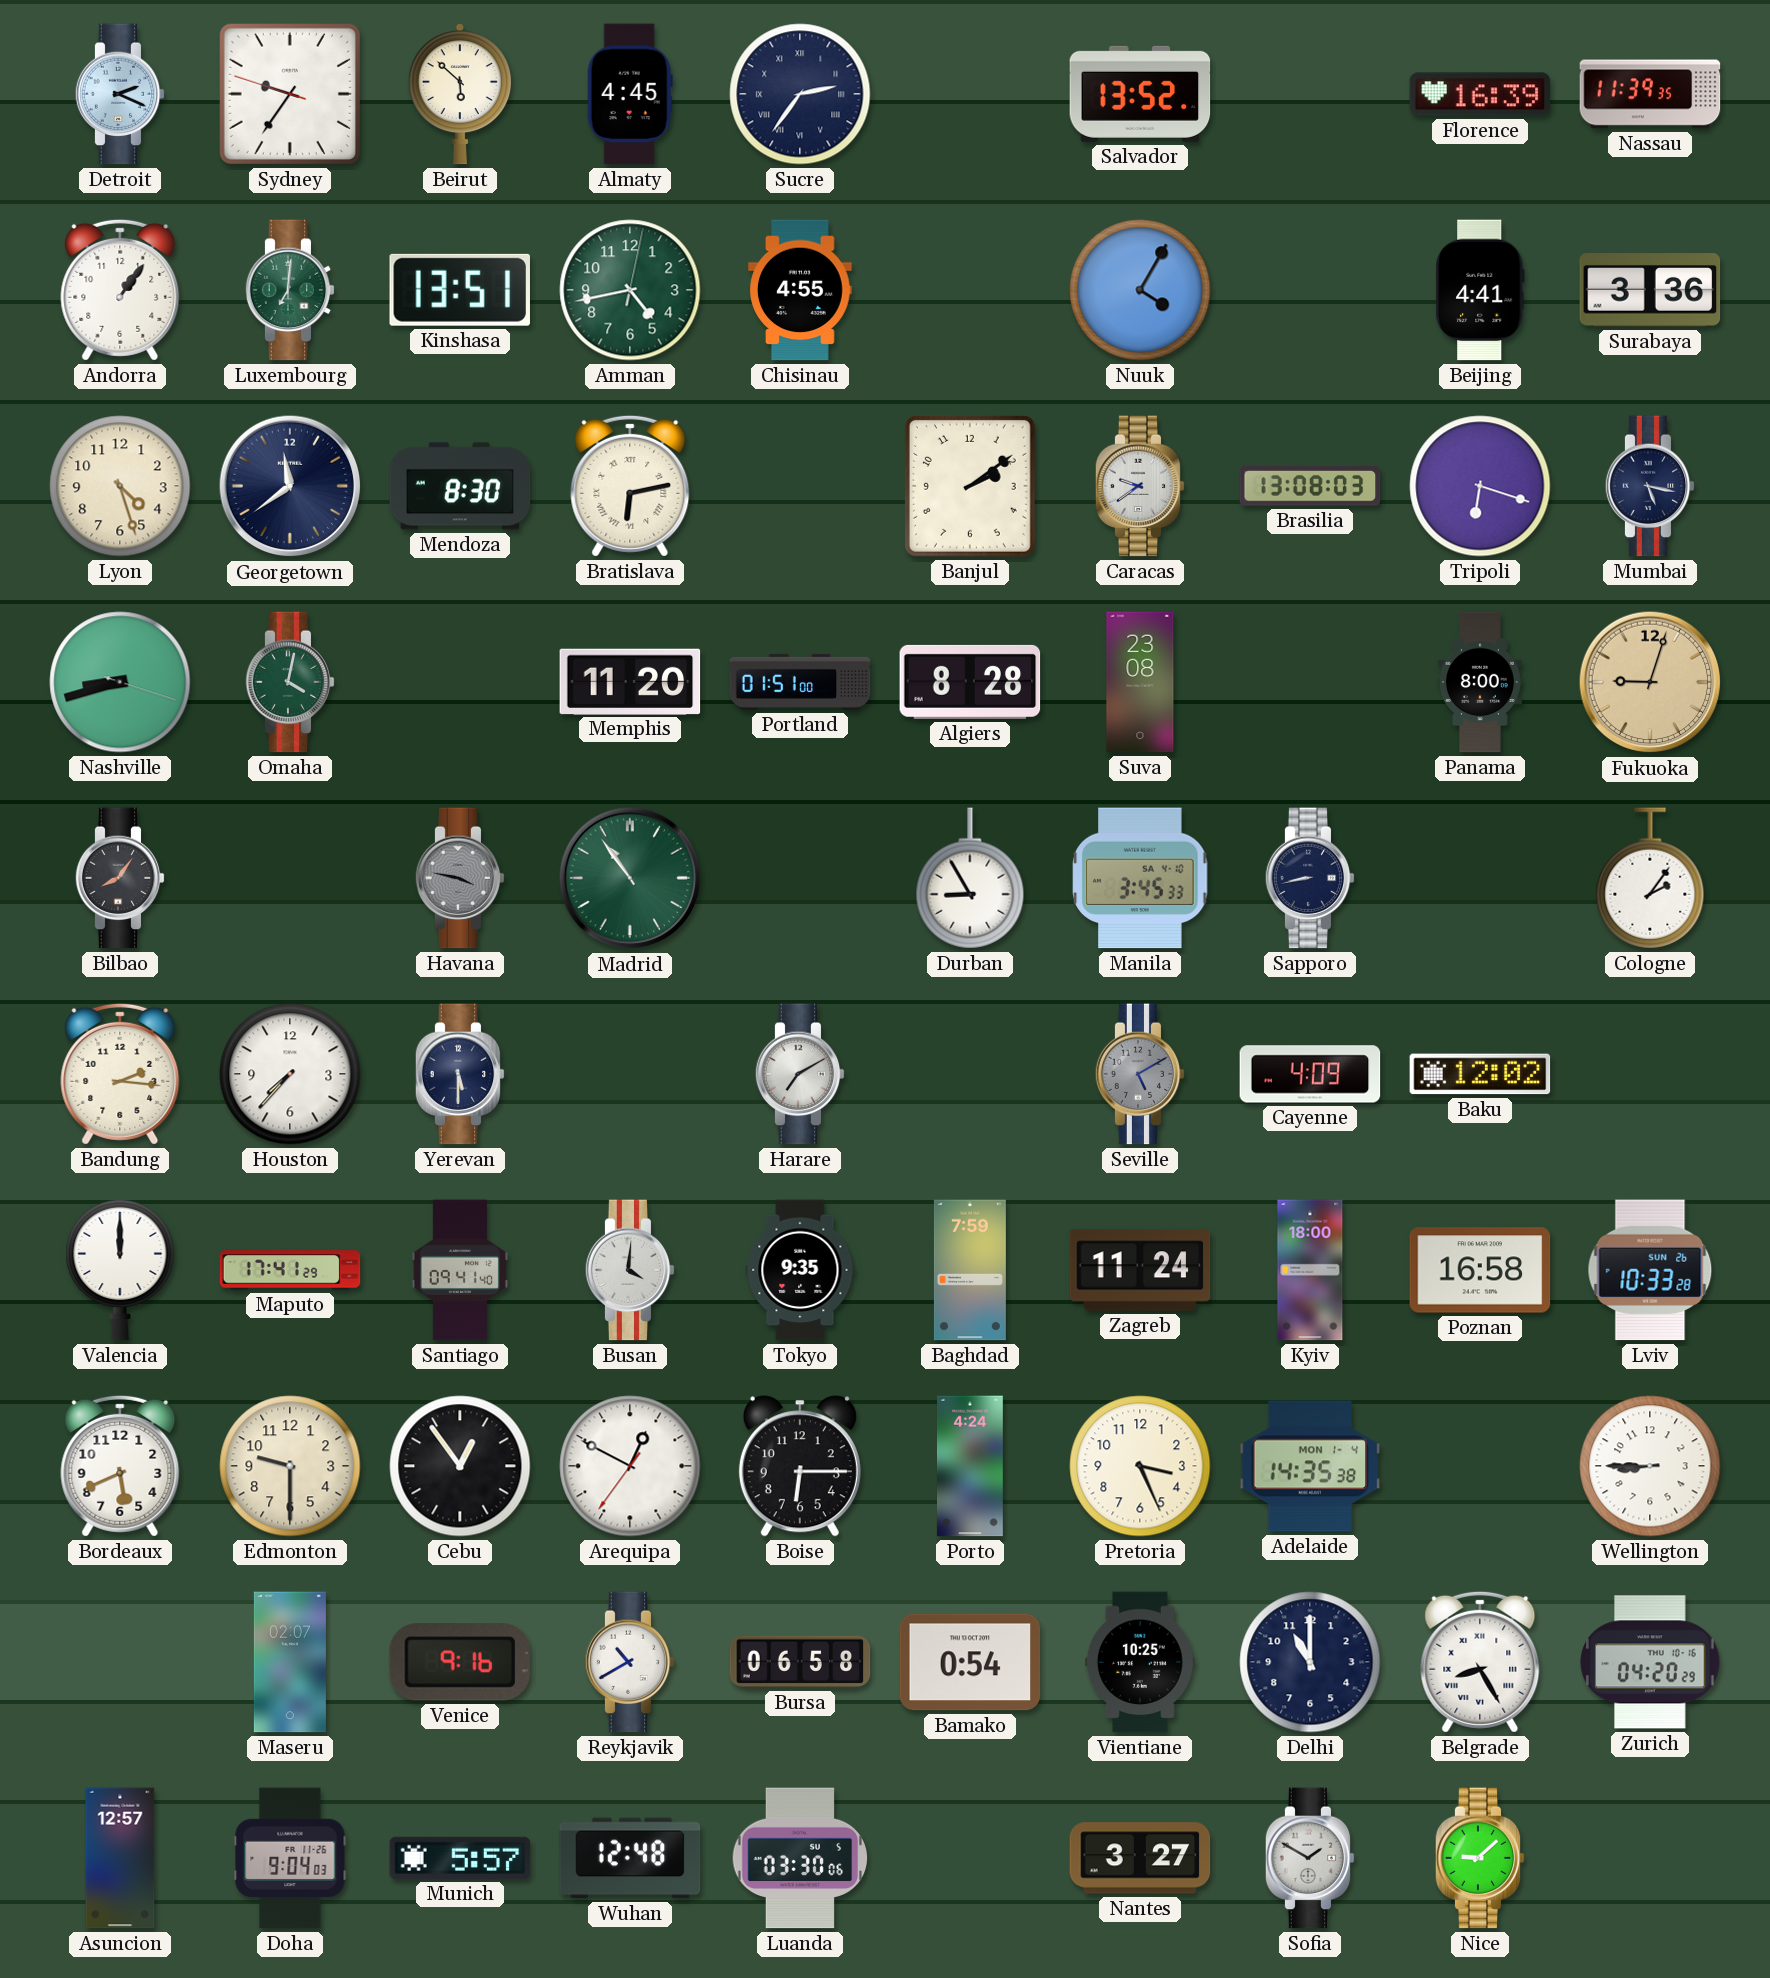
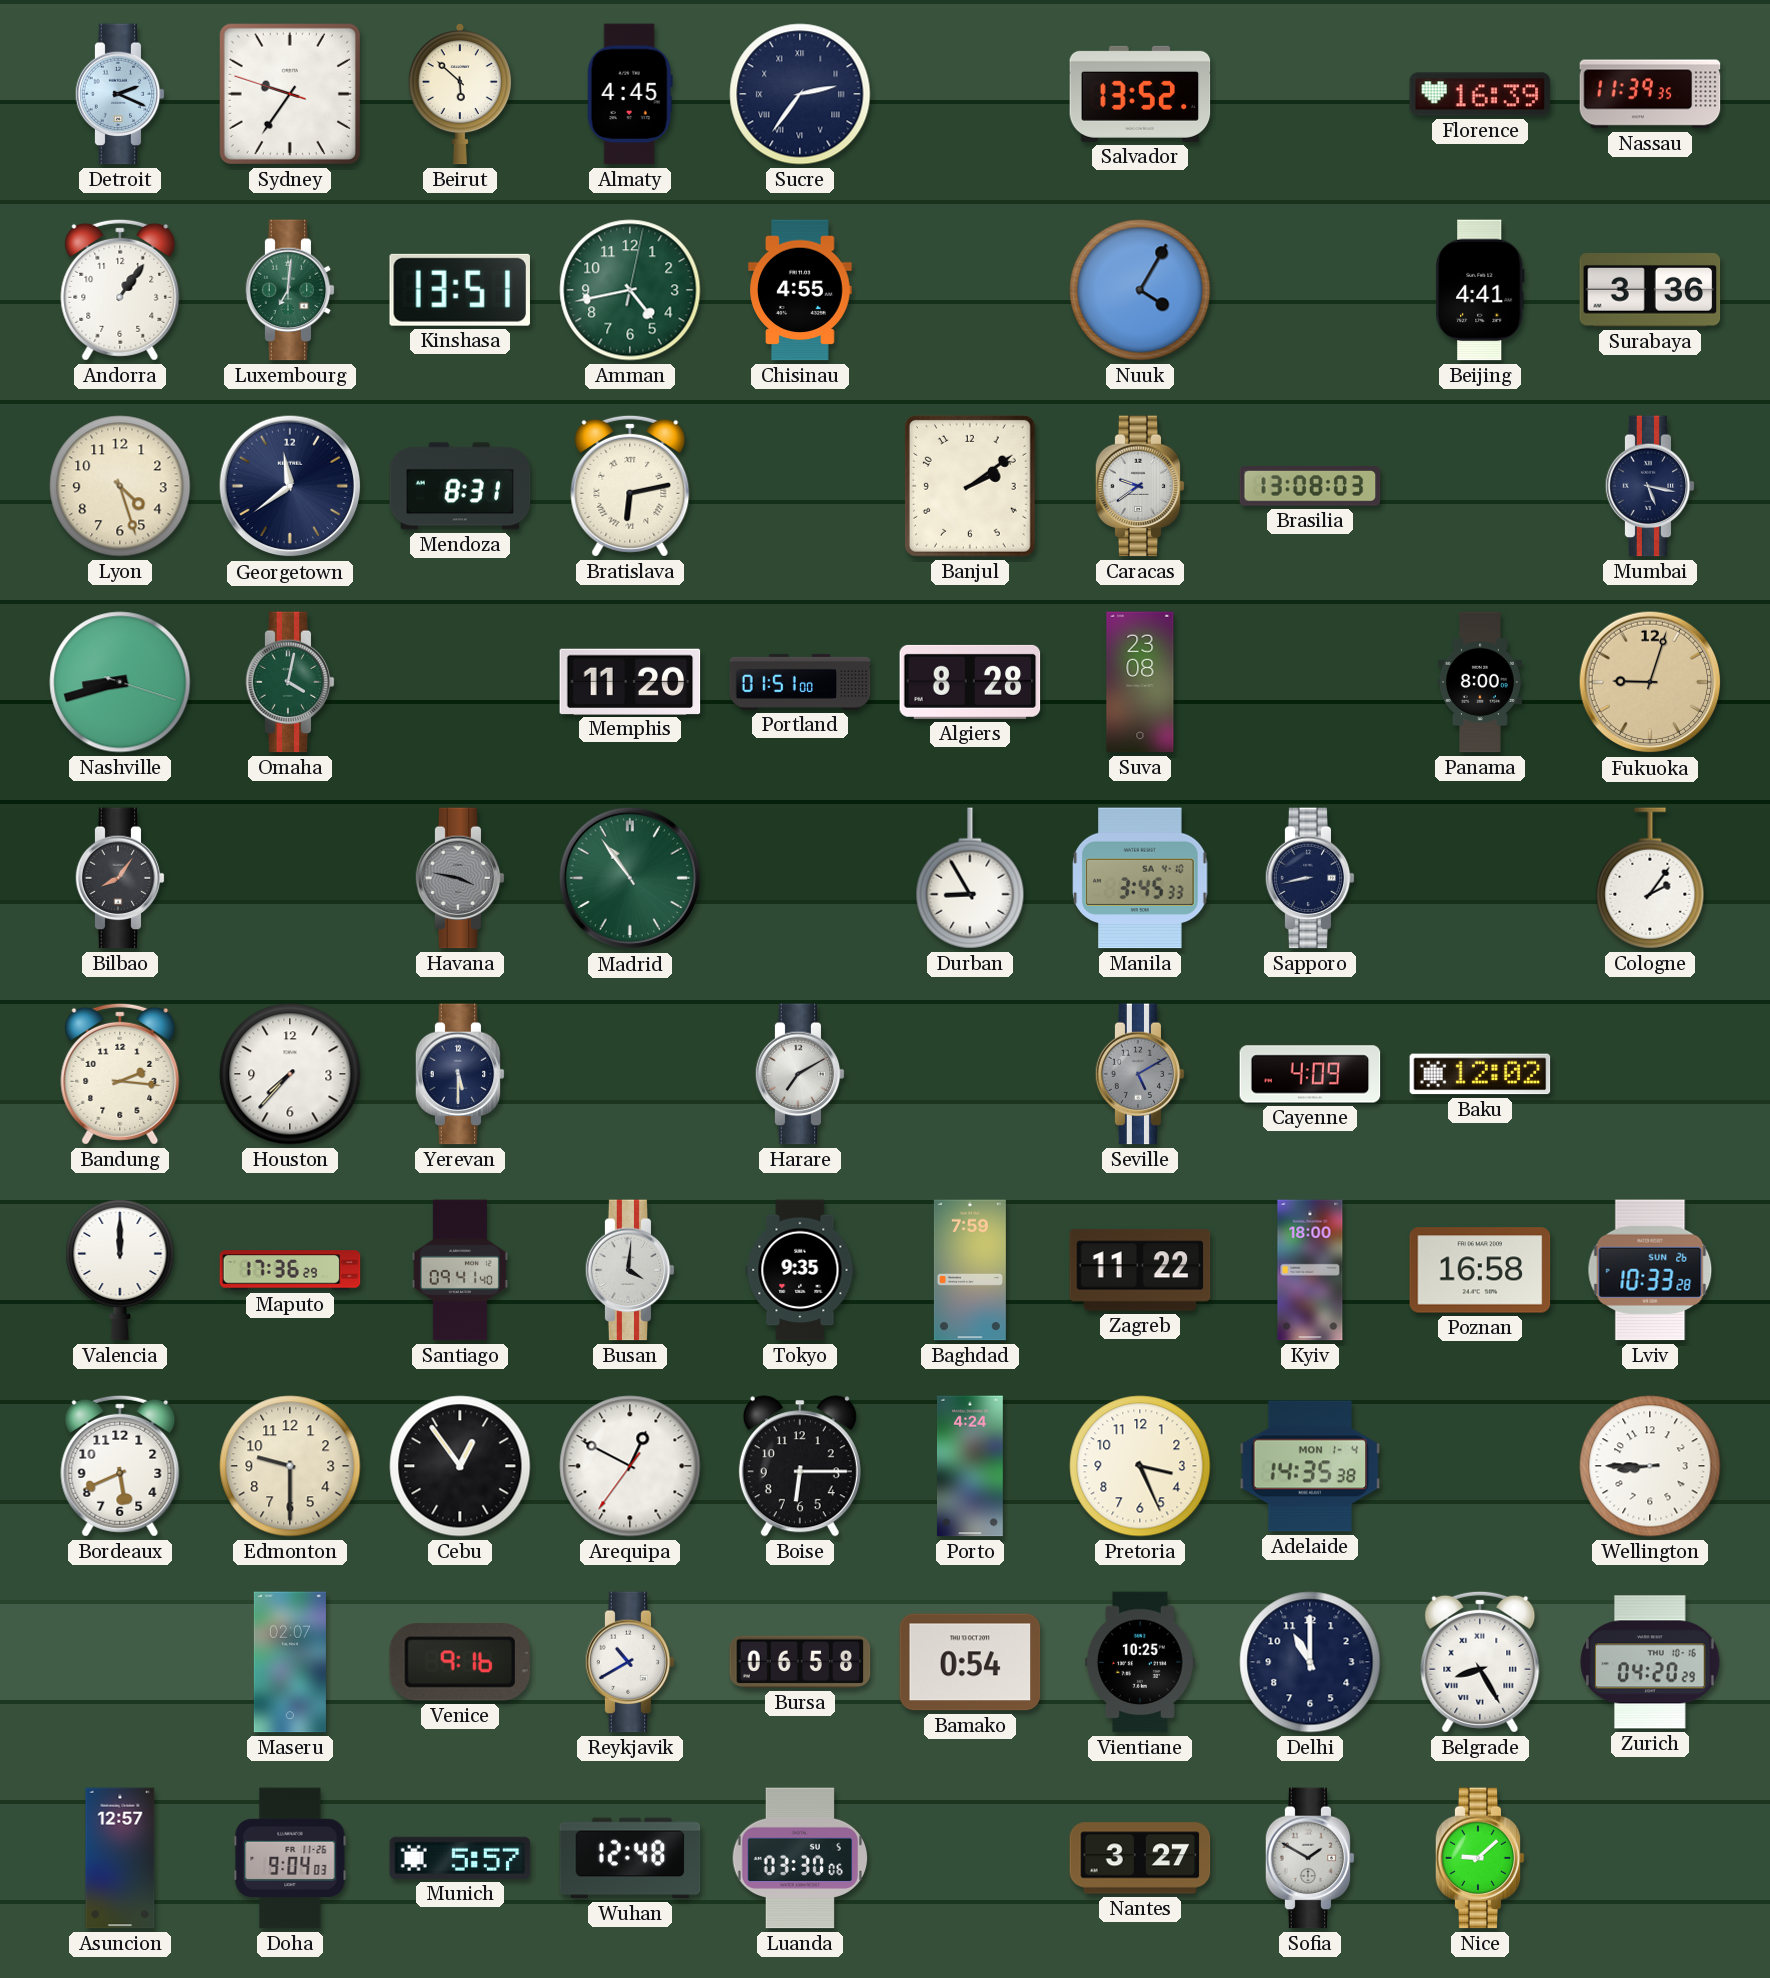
Mendoza: 8:30 -> 8:31
Tripoli: 6:18 -> none
Maputo: 17:41 -> 17:36
Zagreb: 11:24 -> 11:22
